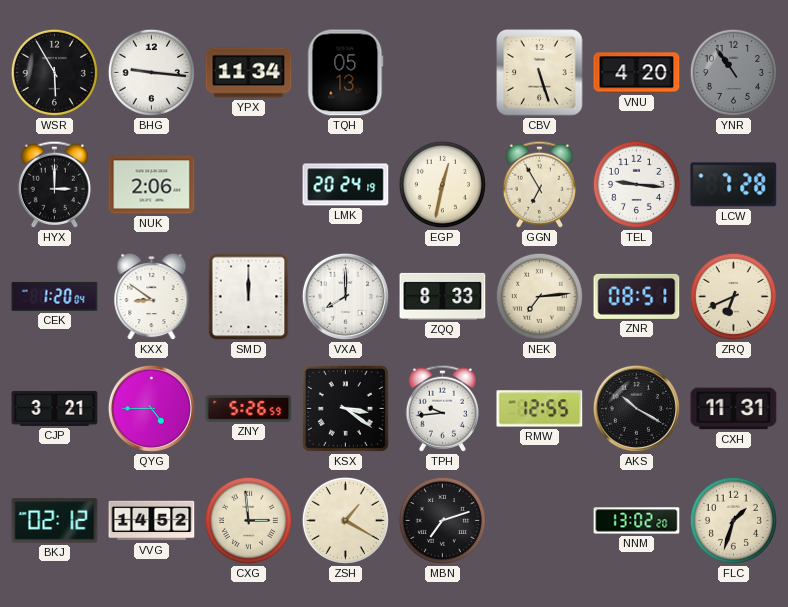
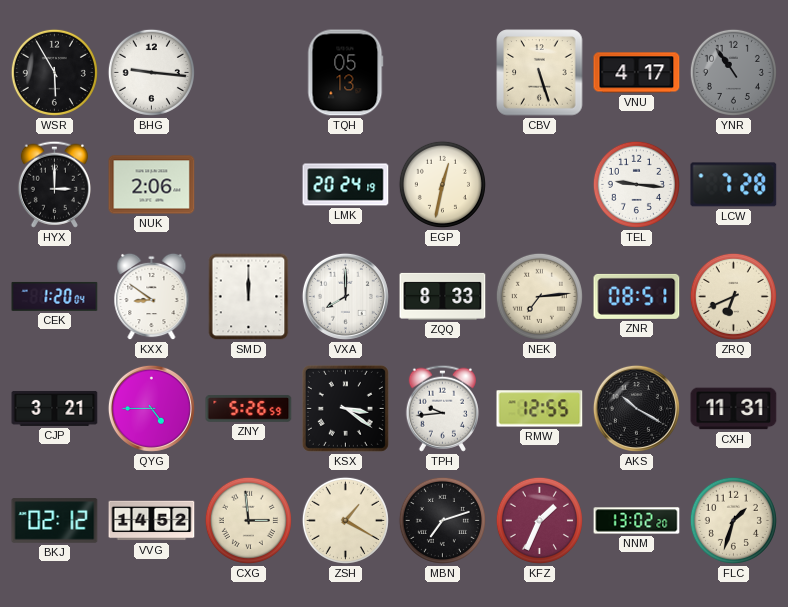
YPX: 11:34 -> none
VNU: 4:20 -> 4:17
GGN: 6:55 -> none
KFZ: none -> 1:34
